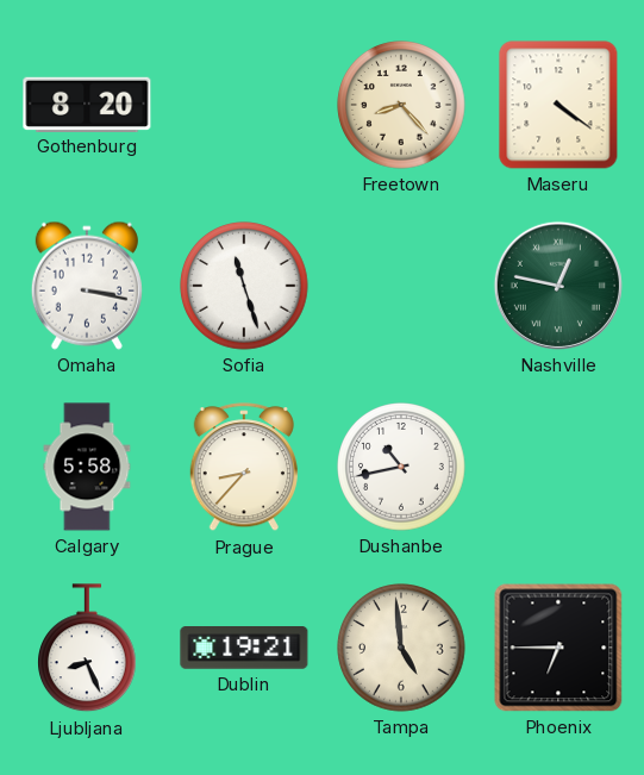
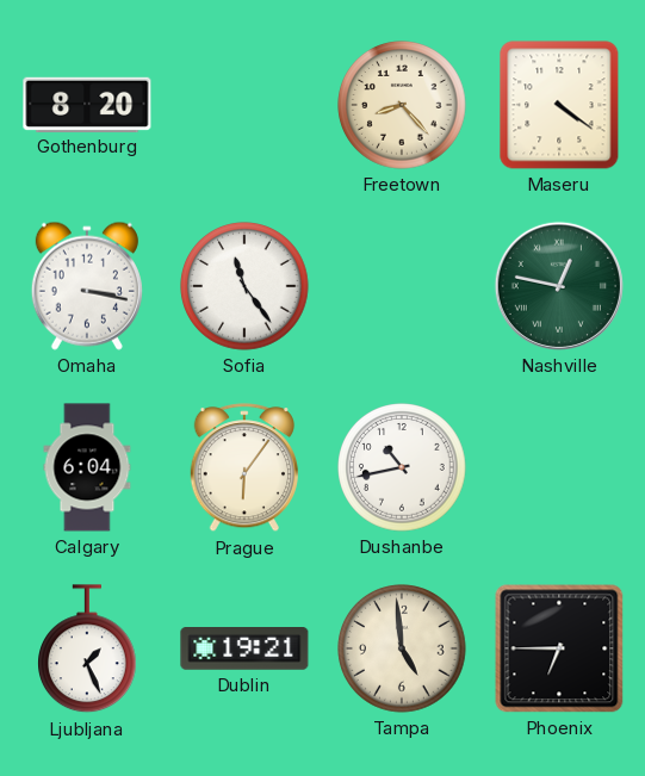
Sofia: 11:27 -> 11:24
Calgary: 5:58 -> 6:04
Prague: 8:37 -> 6:06
Ljubljana: 8:26 -> 1:26
